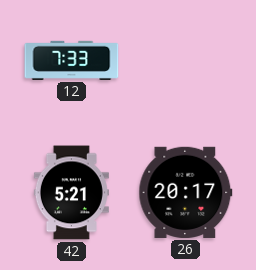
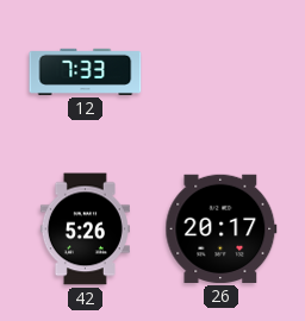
42: 5:21 -> 5:26
